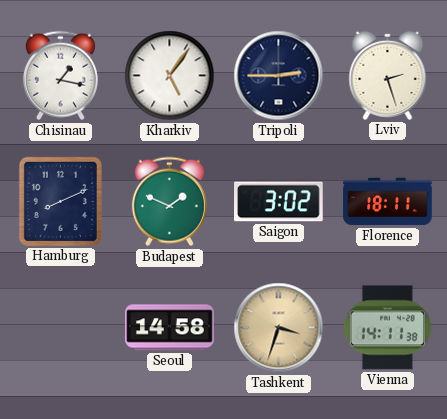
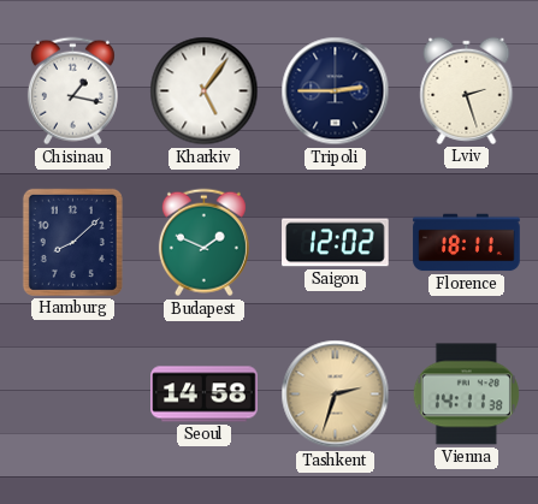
Hamburg: 8:11 -> 8:08
Saigon: 3:02 -> 12:02
Tashkent: 3:33 -> 2:33
